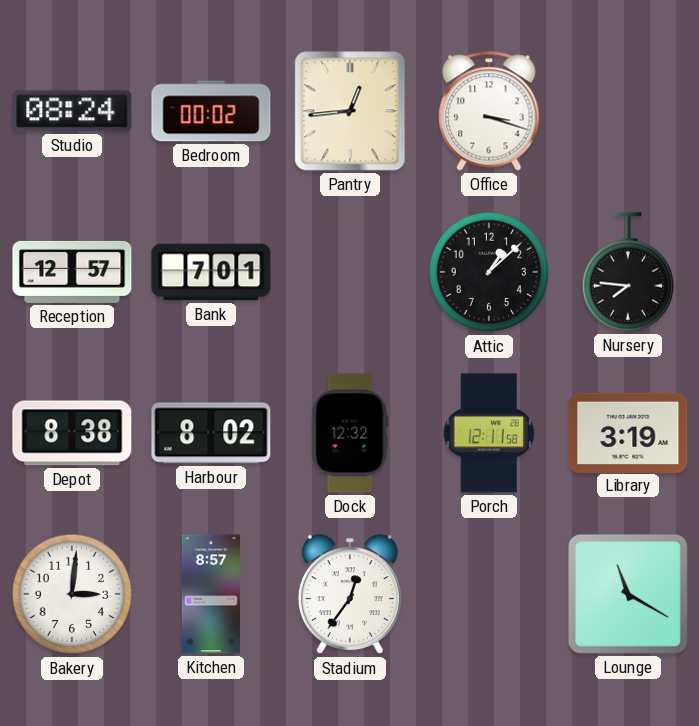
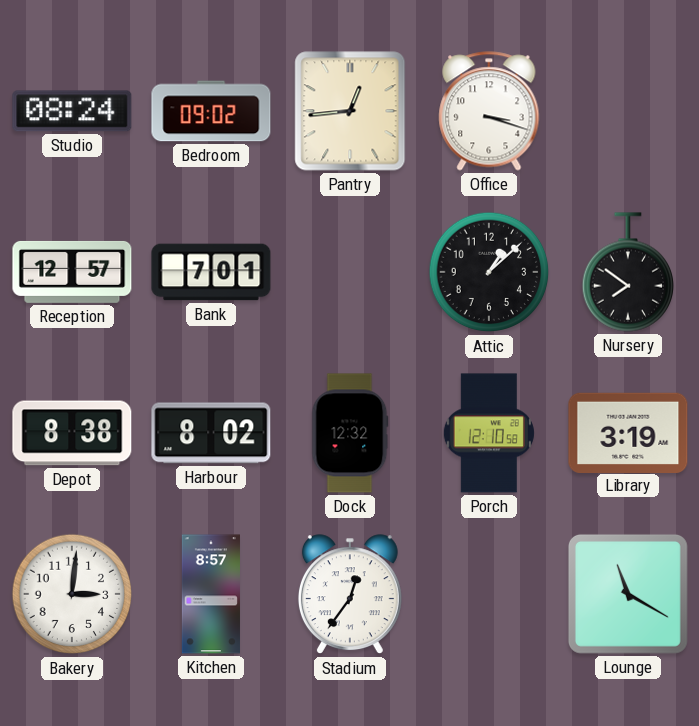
Bedroom: 00:02 -> 09:02
Nursery: 7:46 -> 7:51
Porch: 12:11 -> 12:10
